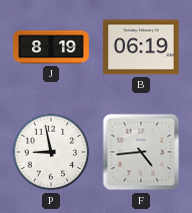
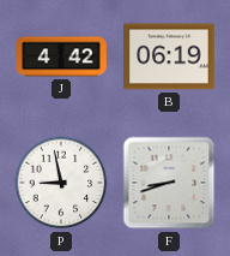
J: 8:19 -> 4:42
F: 4:44 -> 8:42
